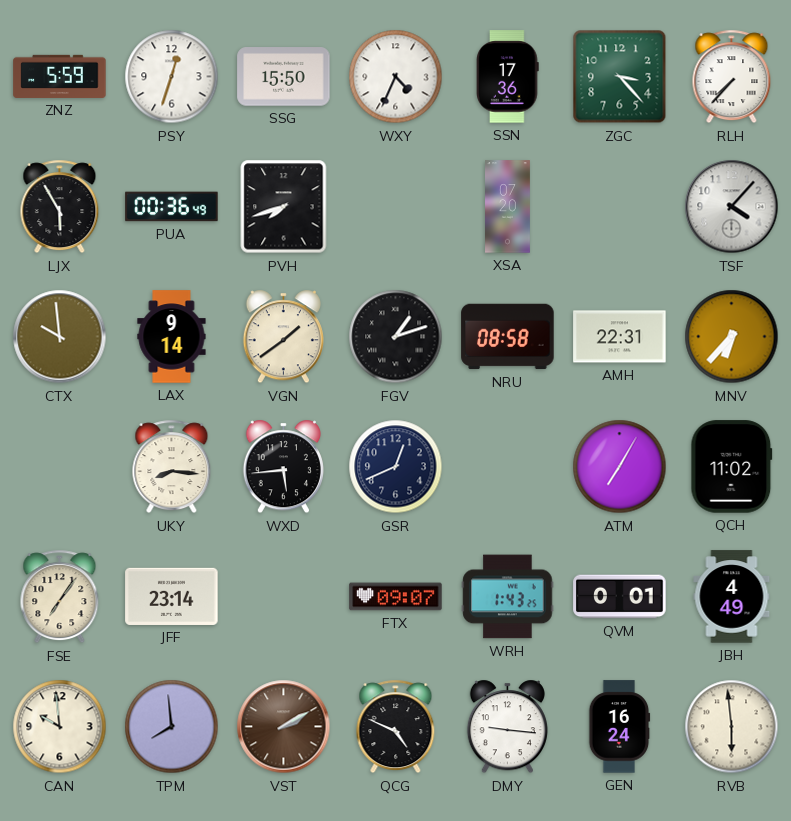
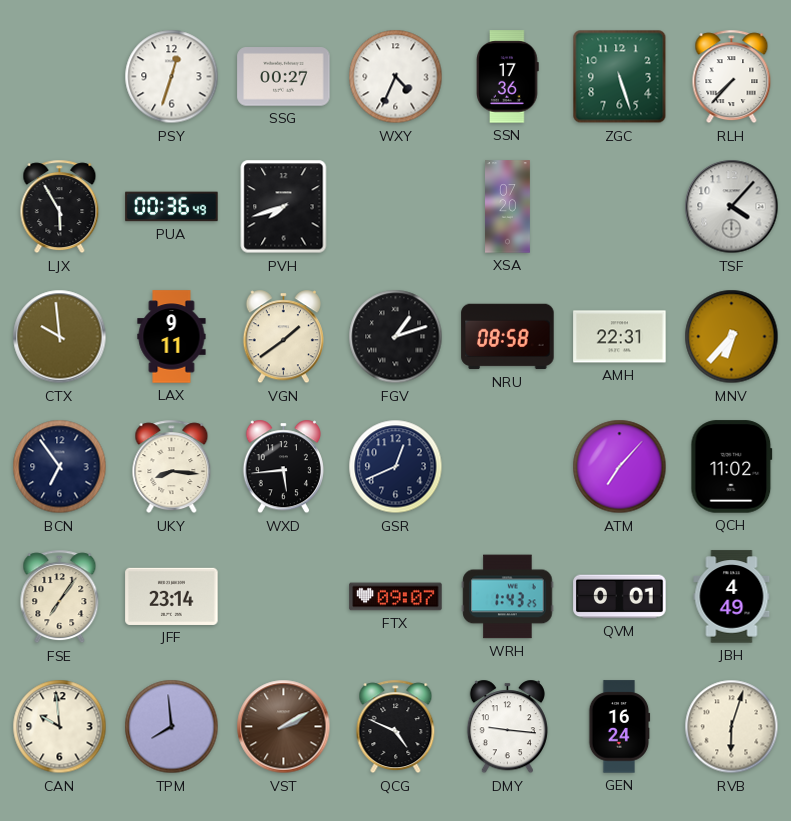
ZNZ: 5:59 -> none
SSG: 15:50 -> 00:27
ZGC: 3:23 -> 5:27
LAX: 9:14 -> 9:11
BCN: none -> 6:54
ATM: 7:05 -> 7:07
RVB: 5:59 -> 6:03
